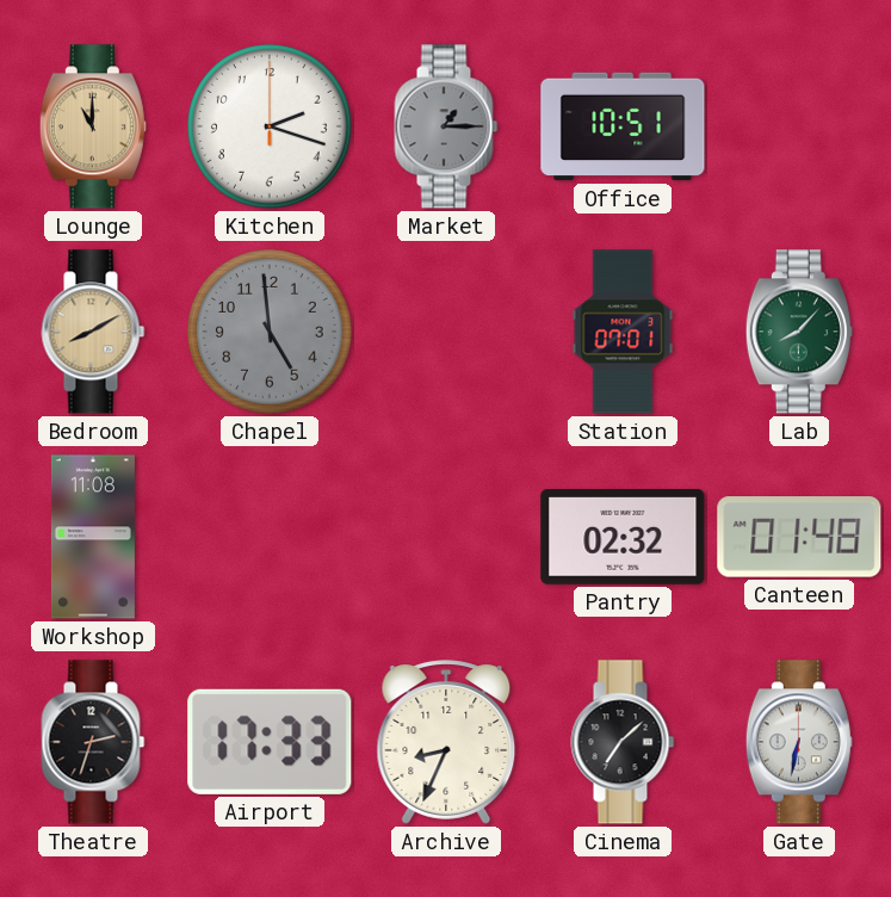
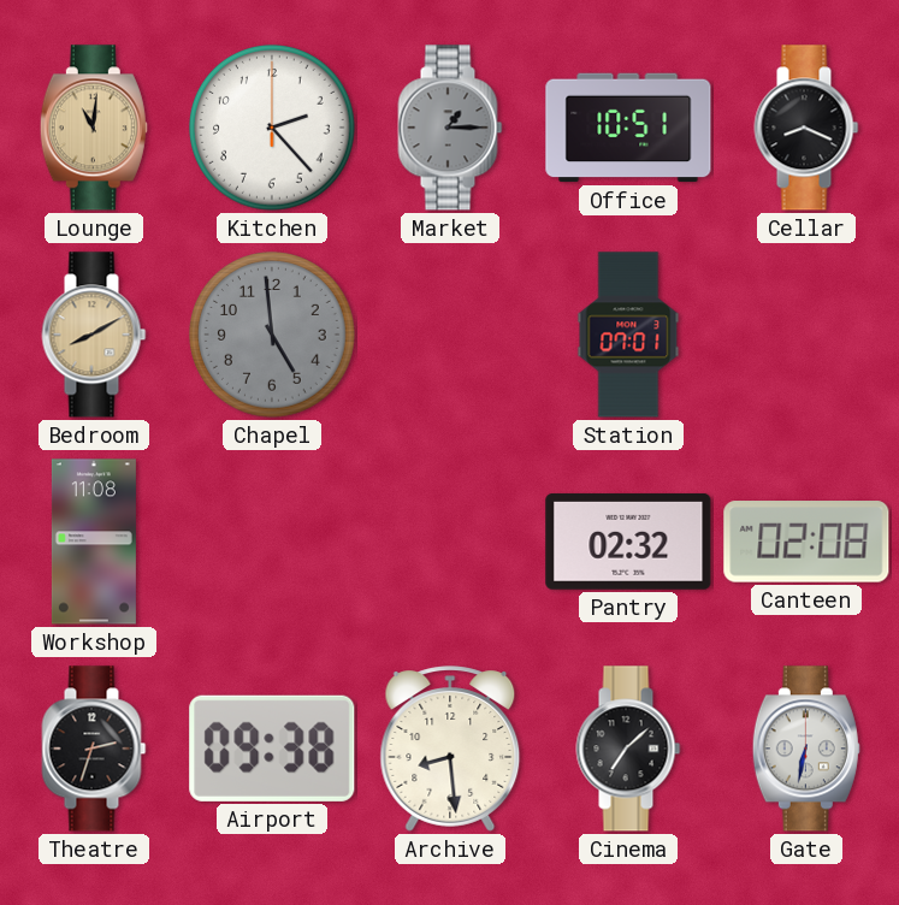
Lounge: 11:00 -> 11:01
Kitchen: 2:18 -> 2:23
Cellar: none -> 8:19
Lab: 8:07 -> none
Canteen: 01:48 -> 02:08
Airport: 17:33 -> 09:38
Archive: 8:34 -> 8:29
